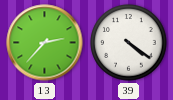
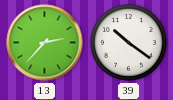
39: 4:21 -> 10:21
